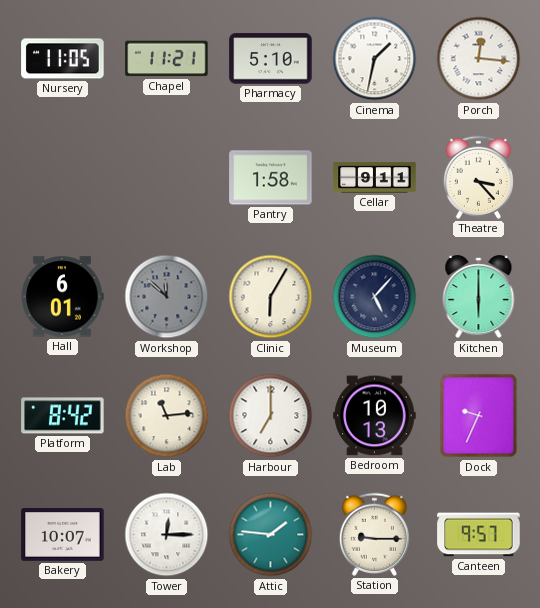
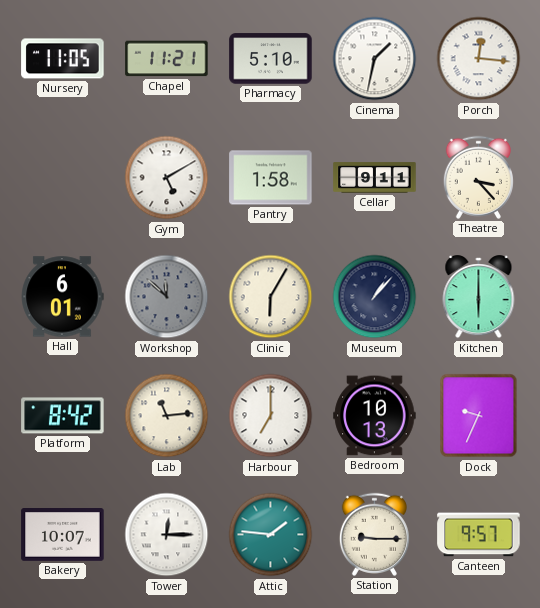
Gym: none -> 5:10
Museum: 5:07 -> 1:07
